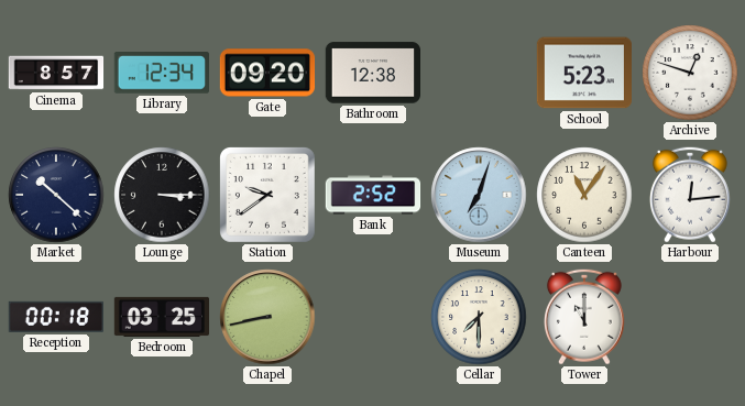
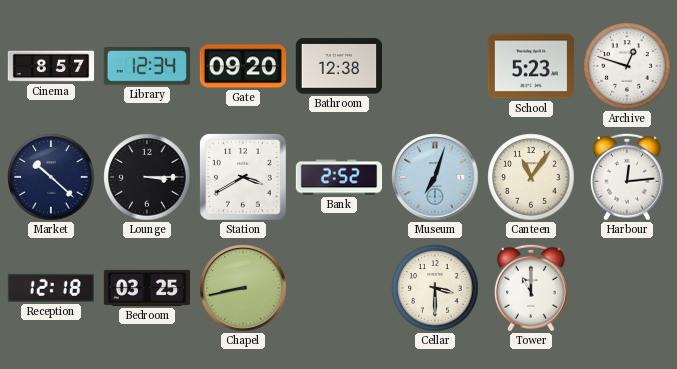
Station: 9:39 -> 3:40
Reception: 00:18 -> 12:18
Cellar: 7:30 -> 3:30
